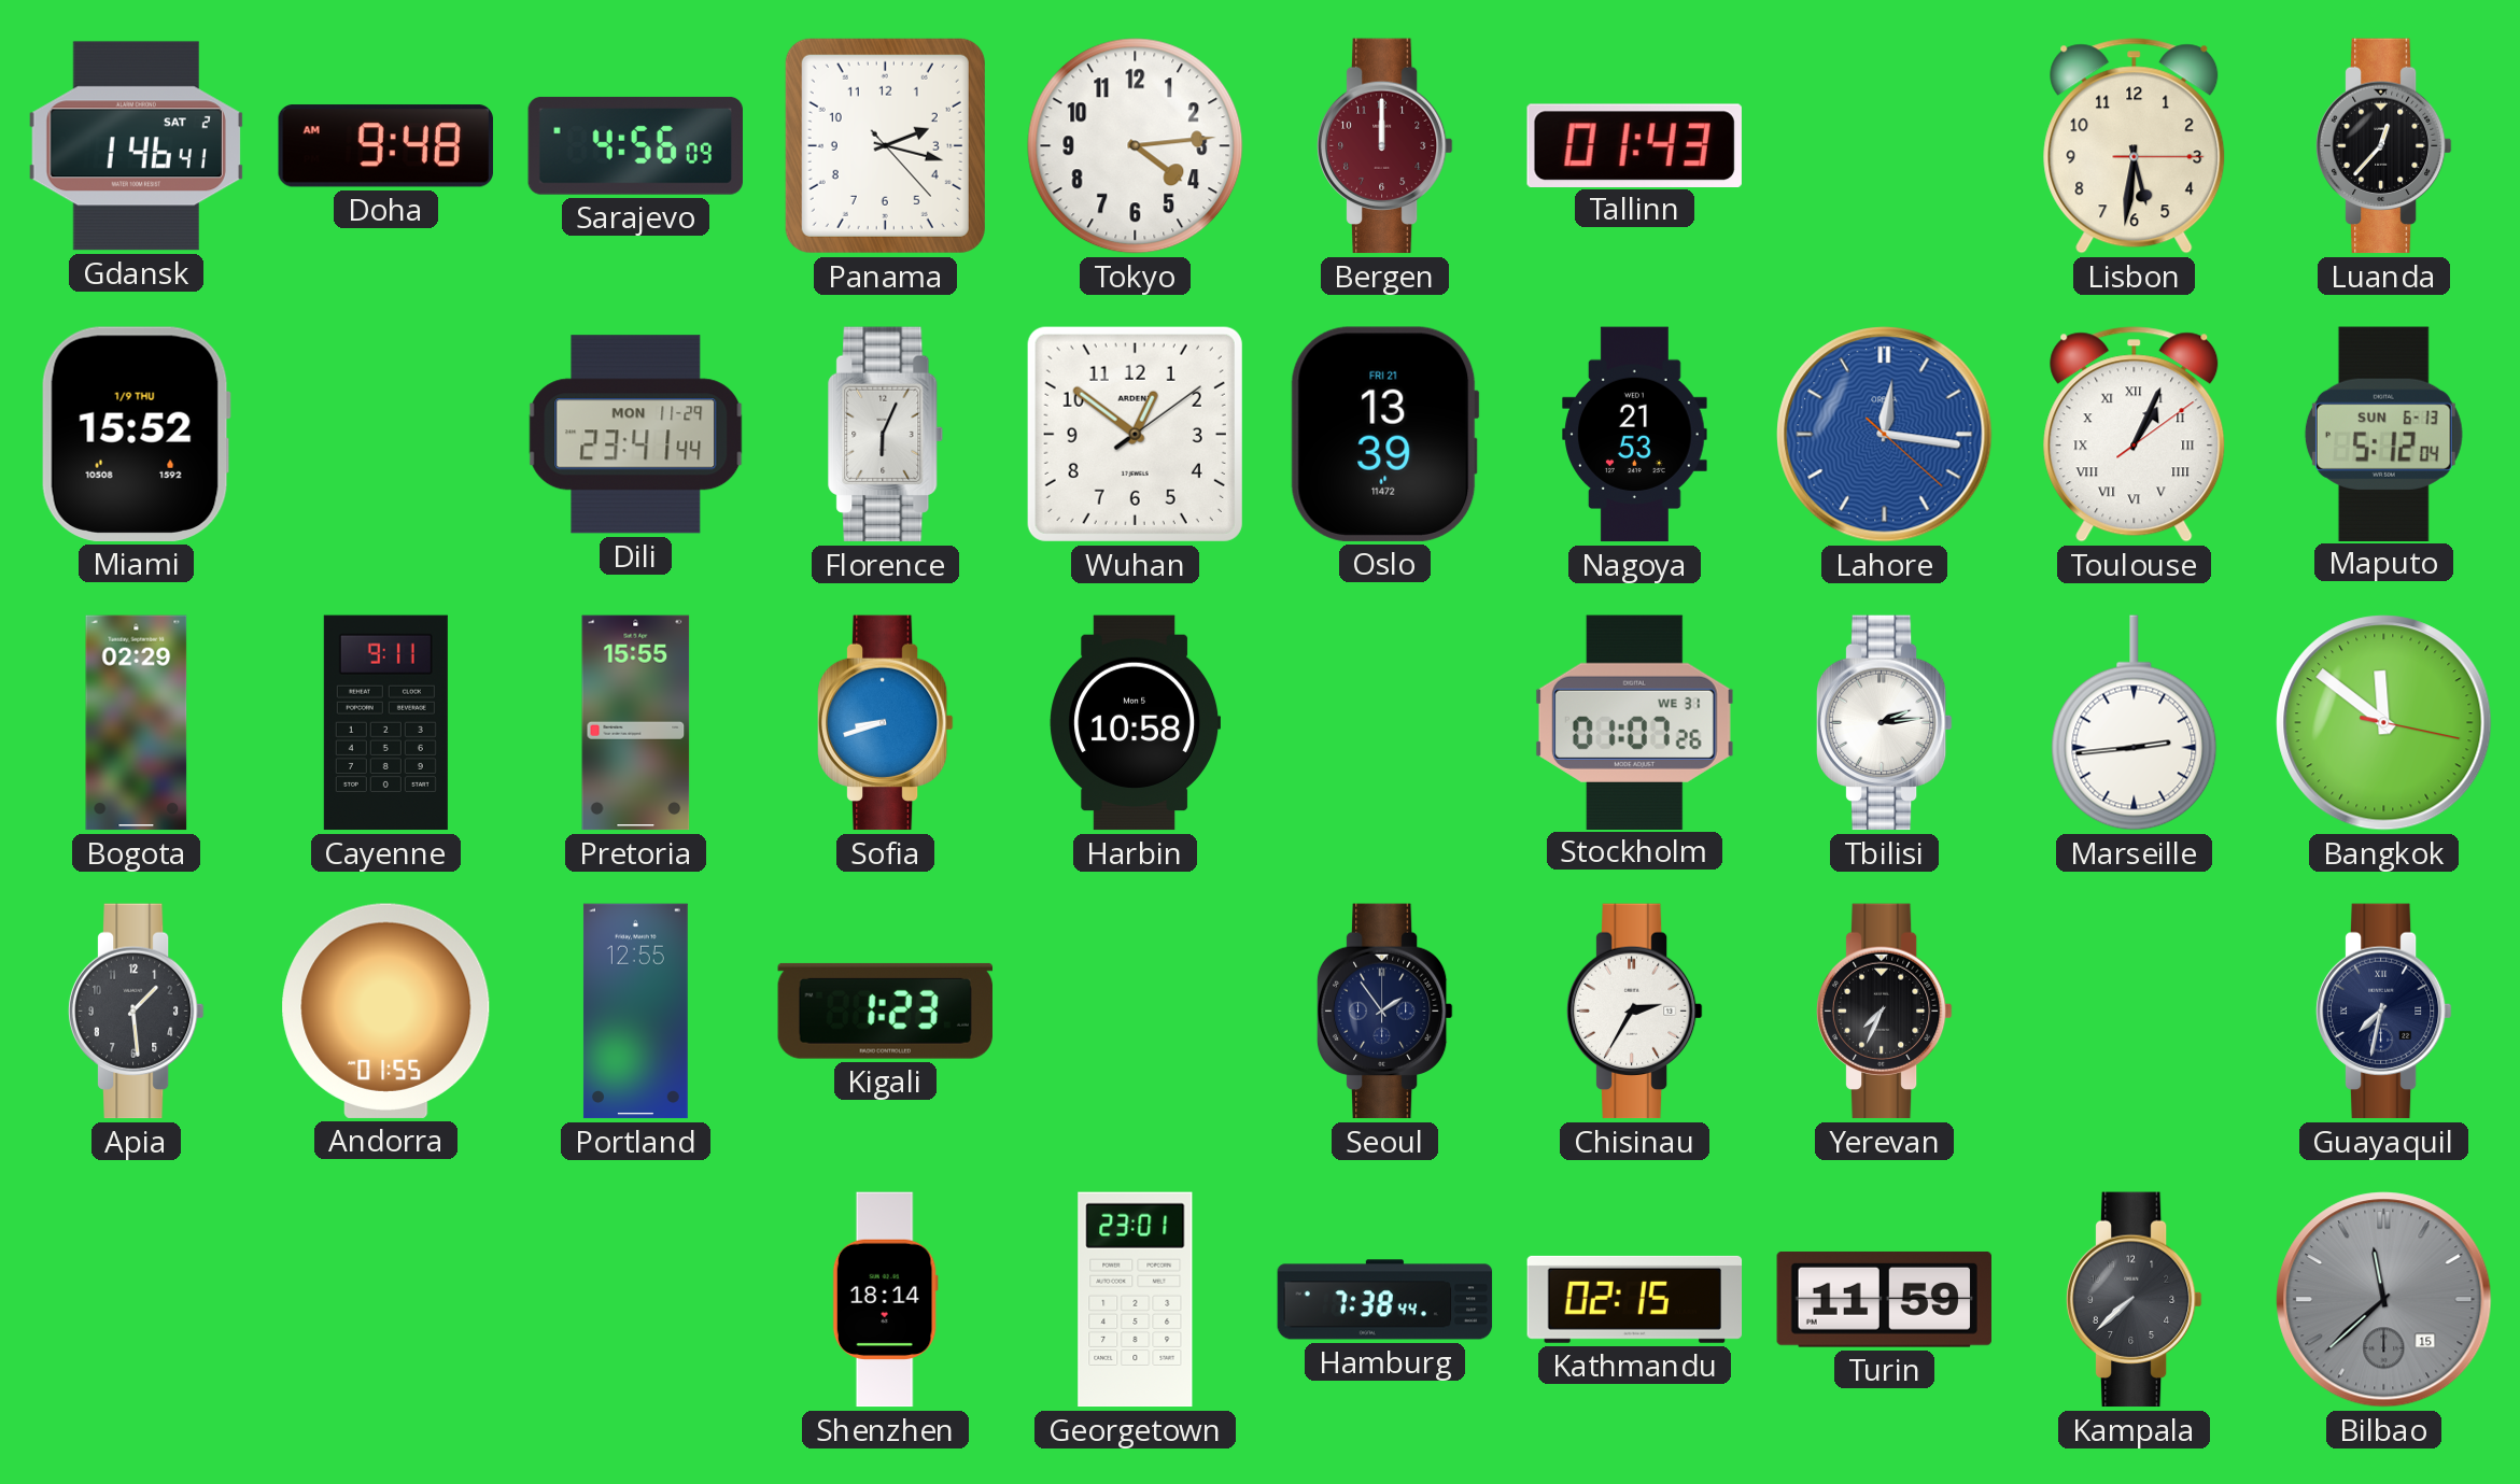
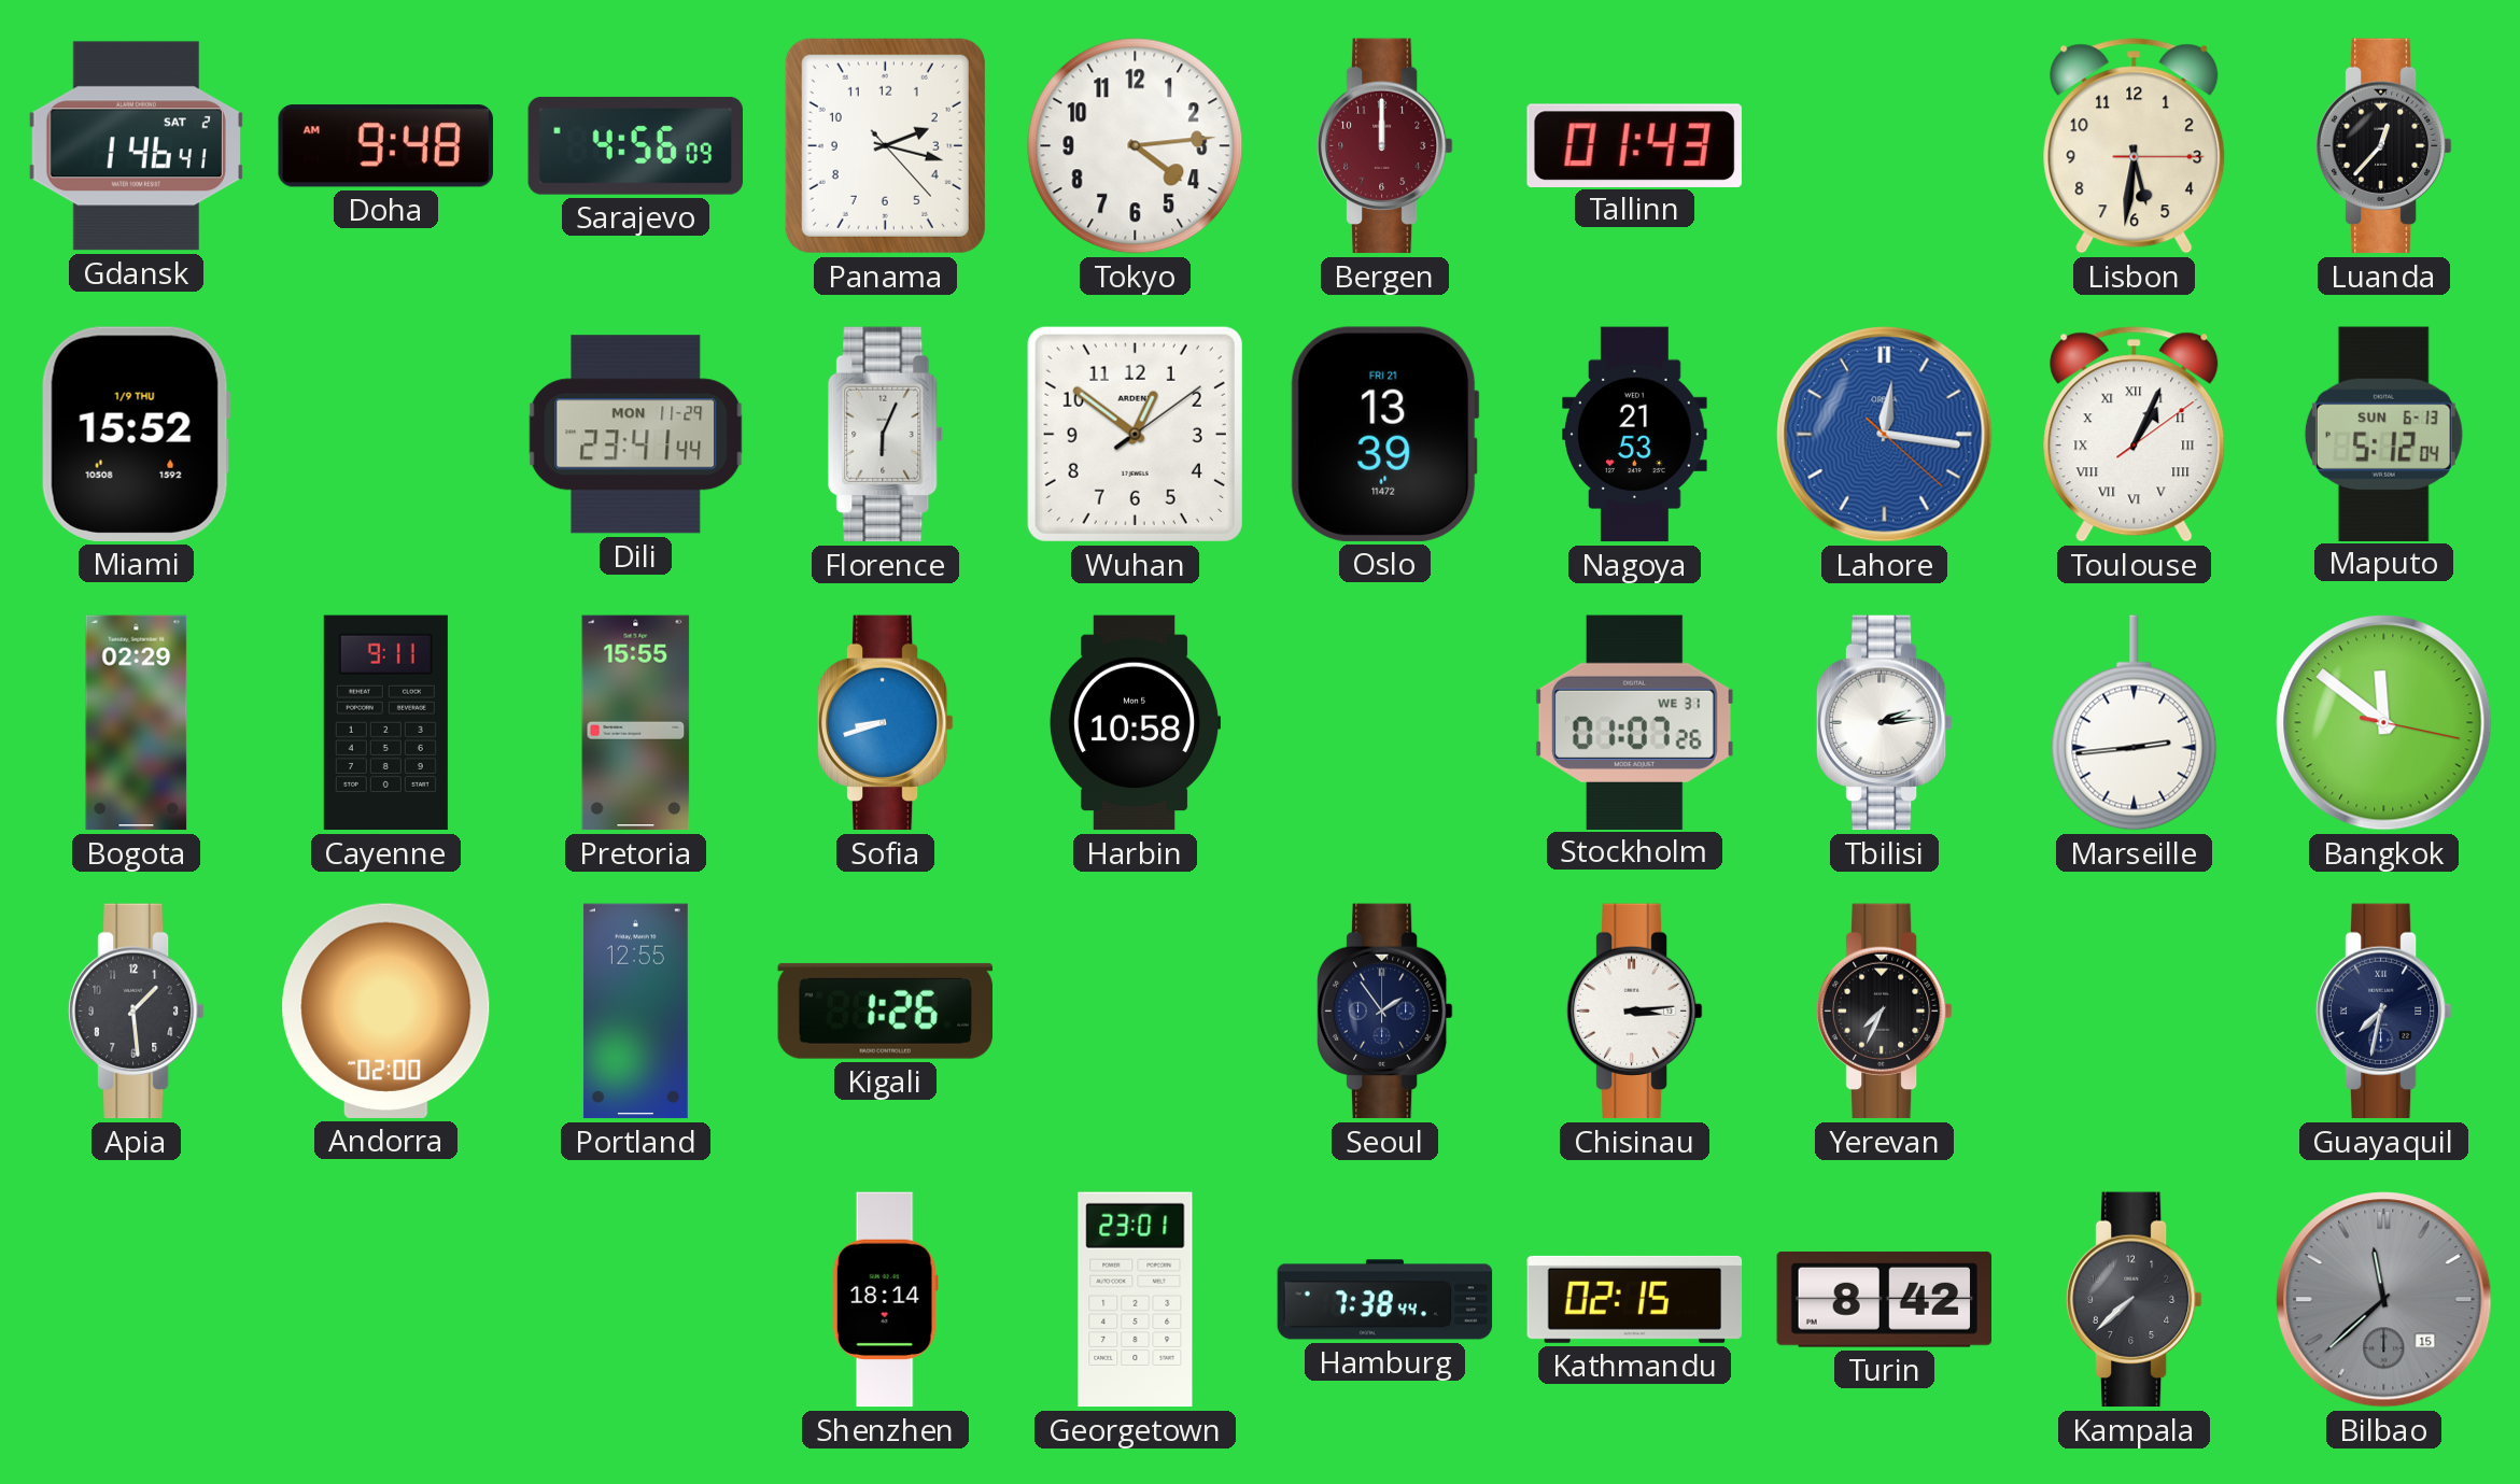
Andorra: 01:55 -> 02:00
Kigali: 1:23 -> 1:26
Chisinau: 2:35 -> 3:14
Turin: 11:59 -> 8:42
